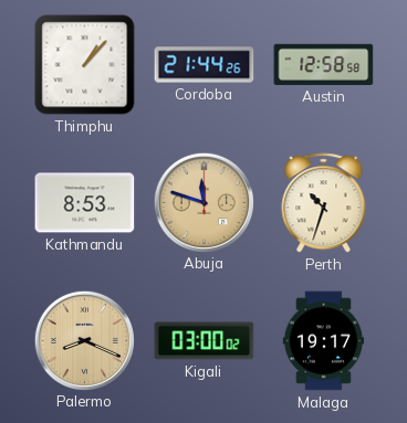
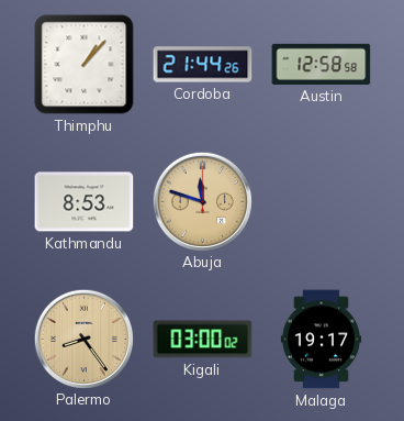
Perth: 10:33 -> none
Palermo: 8:19 -> 8:24
